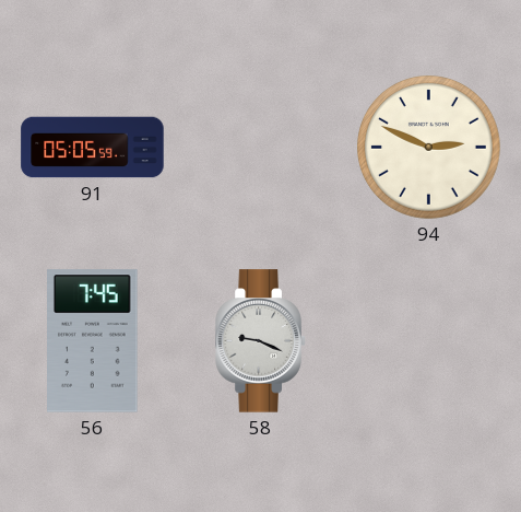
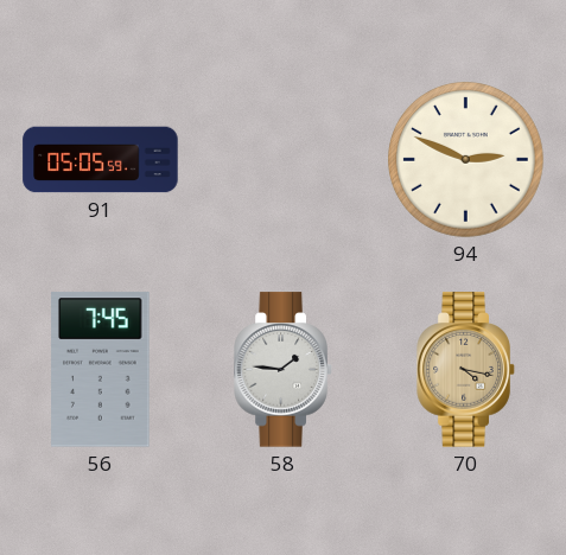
58: 9:19 -> 1:46
70: none -> 4:17
